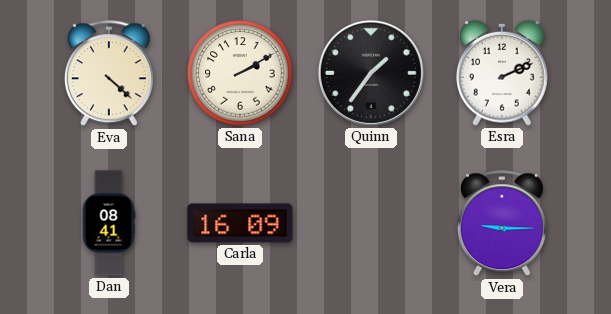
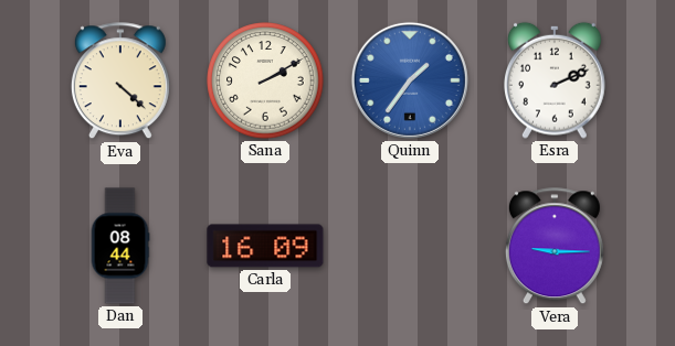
Quinn dial: black -> blue
Dan: 08:41 -> 08:44
